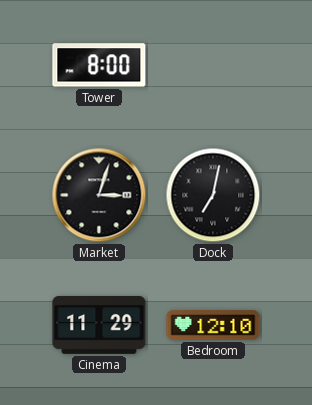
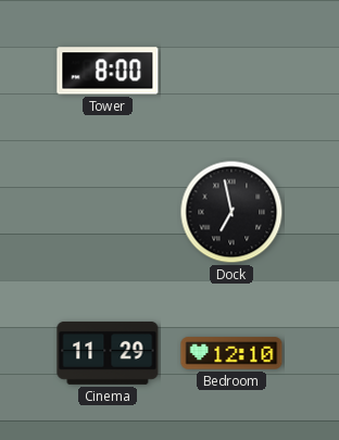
Market: 3:03 -> none
Dock: 7:02 -> 6:58
